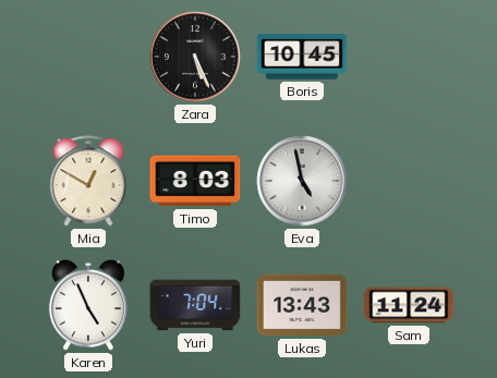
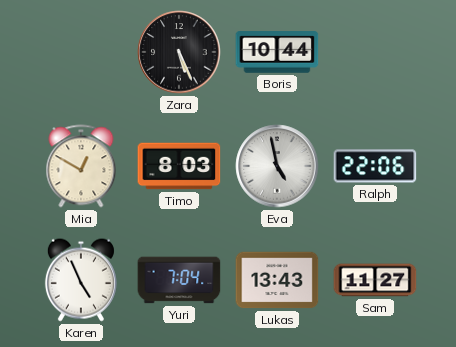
Boris: 10:45 -> 10:44
Ralph: none -> 22:06
Sam: 11:24 -> 11:27
